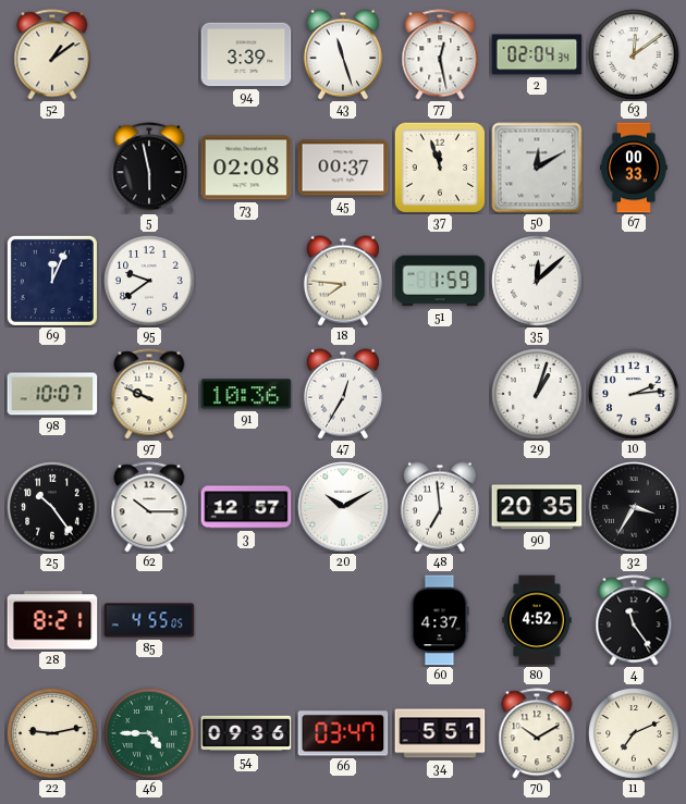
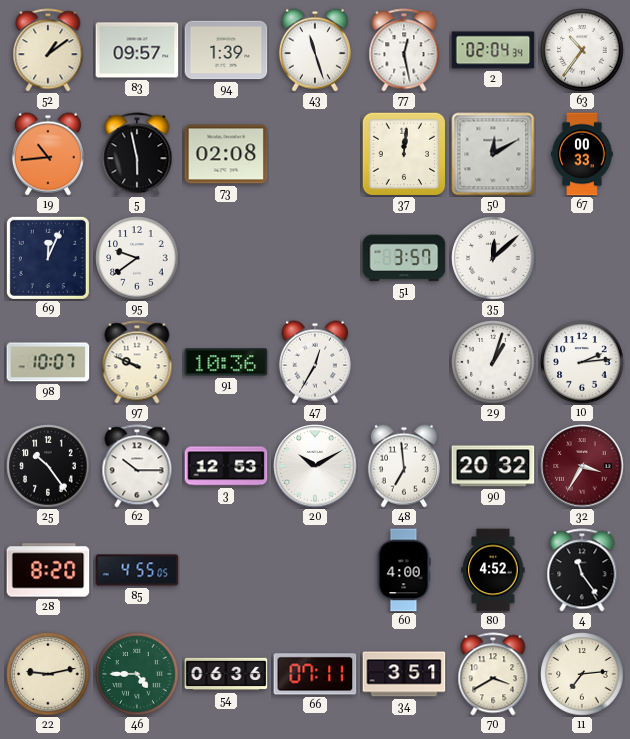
83: none -> 09:57
94: 3:39 -> 1:39
63: 12:09 -> 10:36
19: none -> 10:44
45: 00:37 -> none
37: 11:57 -> 12:01
18: 7:46 -> none
51: 1:59 -> 3:57
3: 12:57 -> 12:53
90: 20:35 -> 20:32
32 dial: black -> burgundy
28: 8:21 -> 8:20
60: 4:37 -> 4:00
54: 09:36 -> 06:36
66: 03:47 -> 07:11
34: 5:51 -> 3:51
70: 10:10 -> 3:40
11: 7:11 -> 7:14
